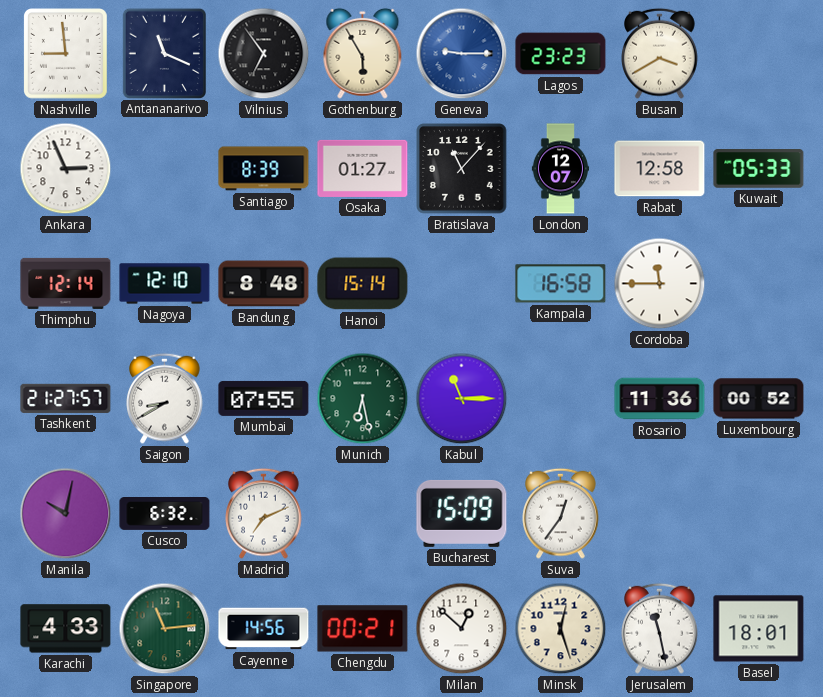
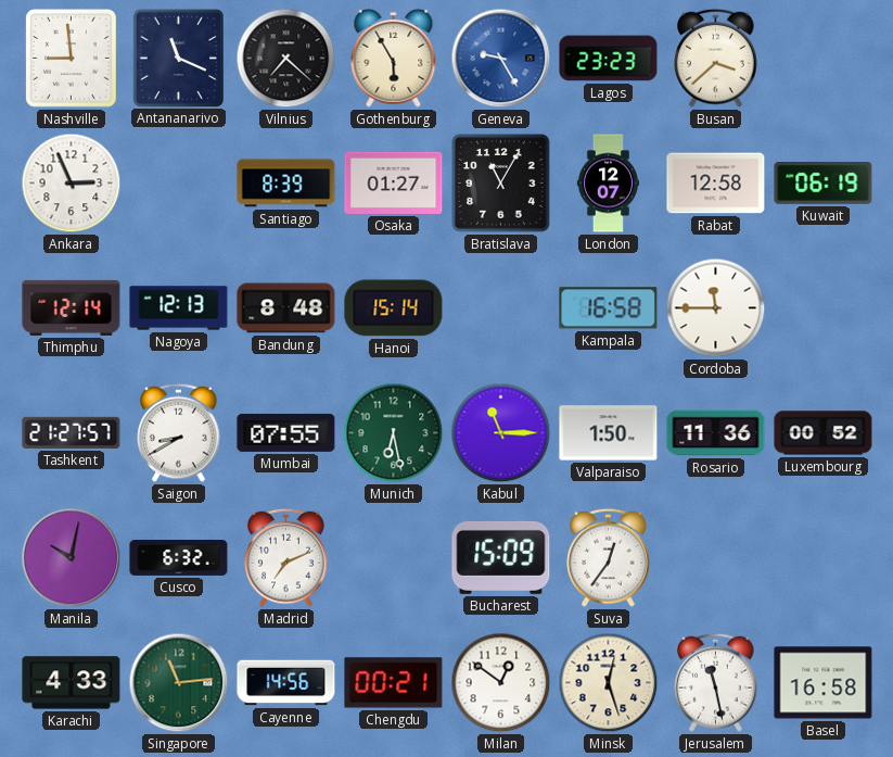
Vilnius: 6:54 -> 7:22
Geneva: 9:15 -> 9:25
Busan: 3:40 -> 3:38
Bratislava: 11:07 -> 11:05
Kuwait: 05:33 -> 06:19
Nagoya: 12:10 -> 12:13
Valparaiso: none -> 1:50
Milan: 12:52 -> 12:51
Basel: 18:01 -> 16:58
